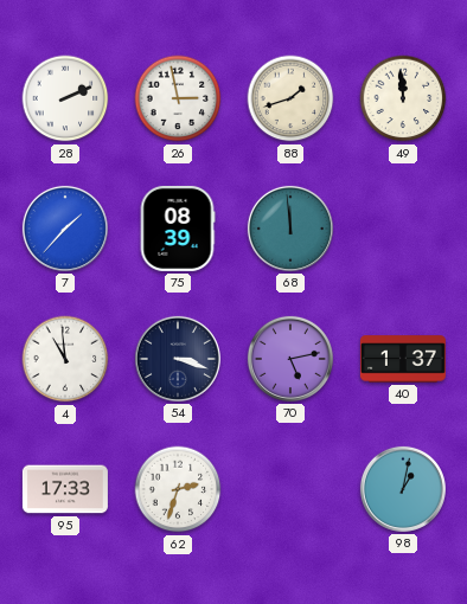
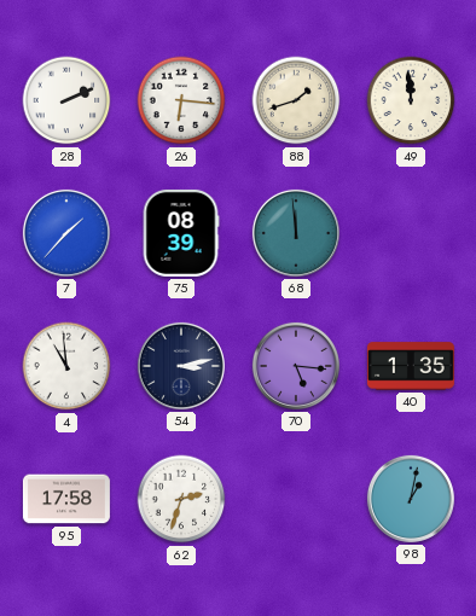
26: 2:58 -> 6:16
54: 3:18 -> 3:13
70: 5:13 -> 5:16
40: 1:37 -> 1:35
95: 17:33 -> 17:58
